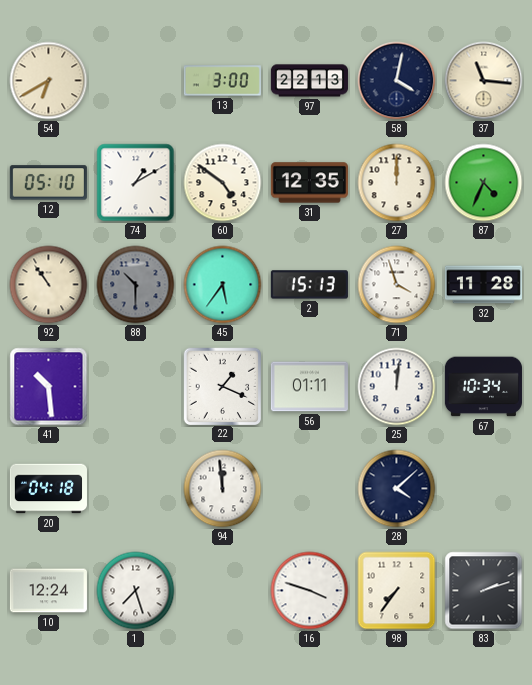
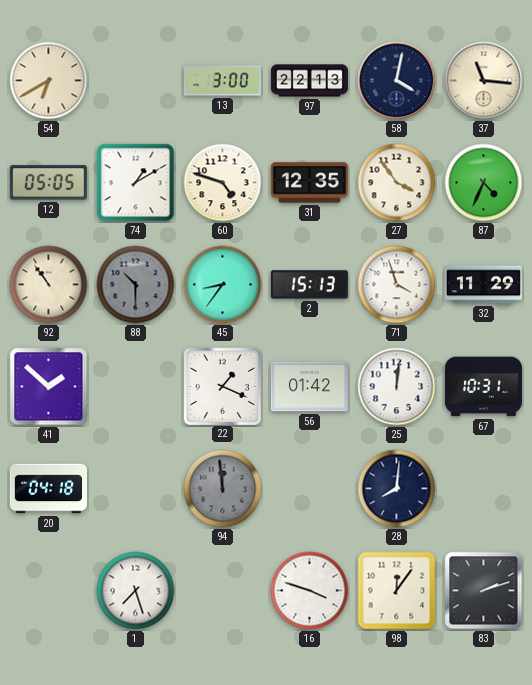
12: 05:10 -> 05:05
60: 4:51 -> 4:48
27: 12:00 -> 3:54
45: 5:36 -> 8:36
32: 11:28 -> 11:29
41: 10:29 -> 1:52
56: 01:11 -> 01:42
67: 10:34 -> 10:31
94 dial: white -> grey
28: 4:08 -> 8:01
10: 12:24 -> none
98: 7:36 -> 12:06
